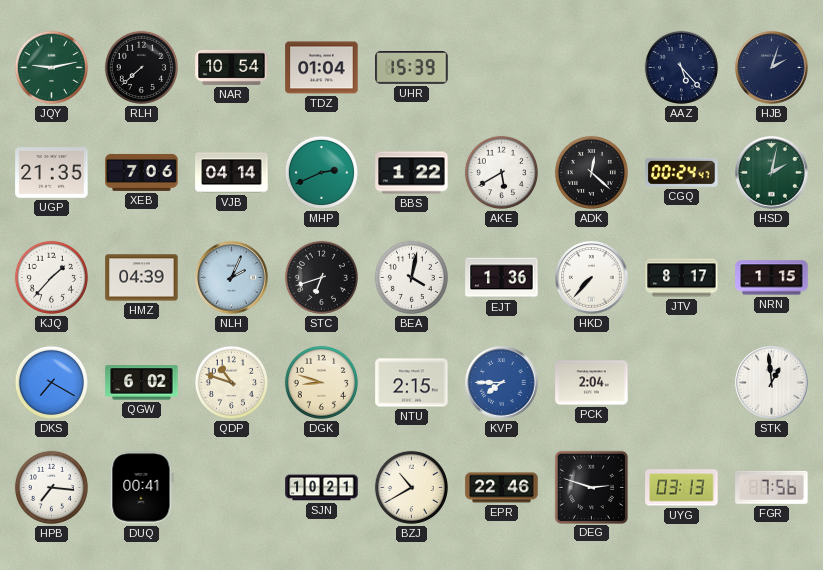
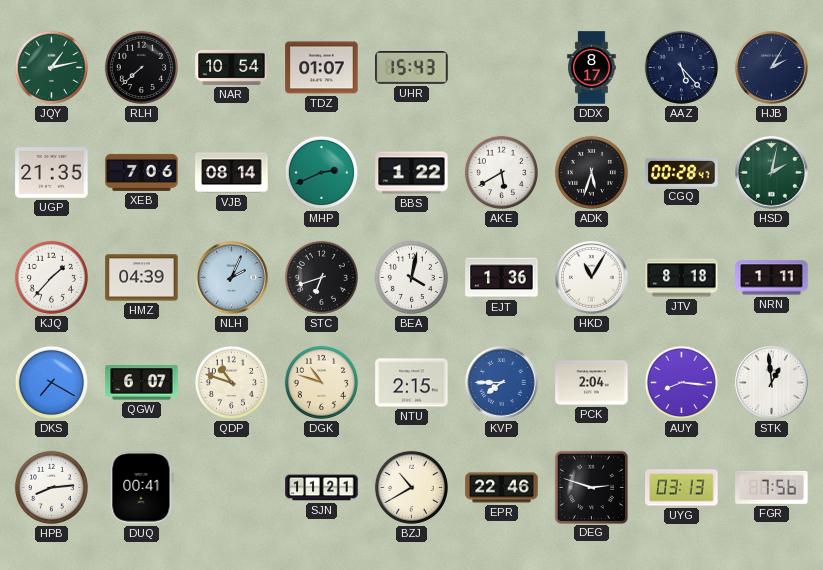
JQY: 9:13 -> 1:13
TDZ: 01:04 -> 01:07
UHR: 15:39 -> 15:43
DDX: none -> 8:17
HJB: 2:03 -> 2:05
VJB: 04:14 -> 08:14
ADK: 12:22 -> 5:33
CGQ: 00:24 -> 00:28
HKD: 7:37 -> 11:05
JTV: 8:17 -> 8:18
NRN: 1:15 -> 1:11
QGW: 6:02 -> 6:07
DGK: 8:48 -> 10:48
AUY: none -> 8:16
HPB: 7:16 -> 8:14
SJN: 10:21 -> 11:21
